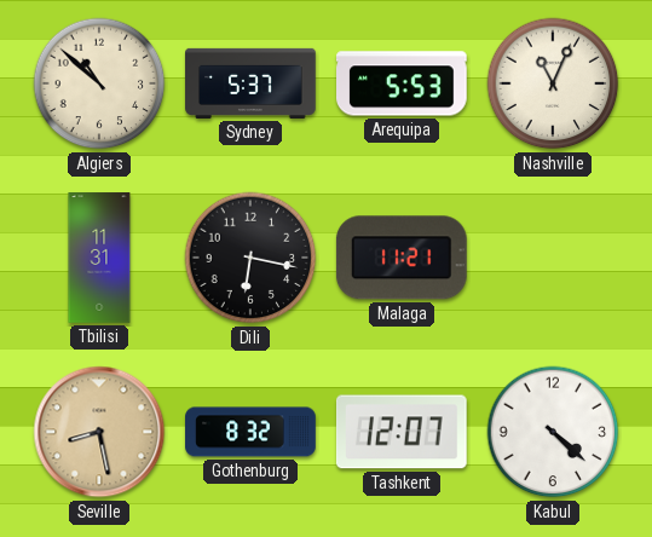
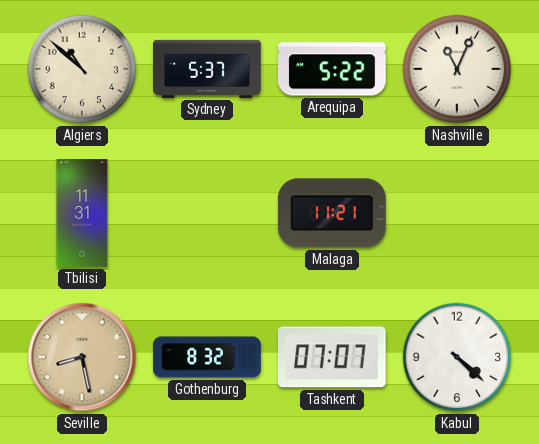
Arequipa: 5:53 -> 5:22
Dili: 6:17 -> none
Tashkent: 12:07 -> 07:07
